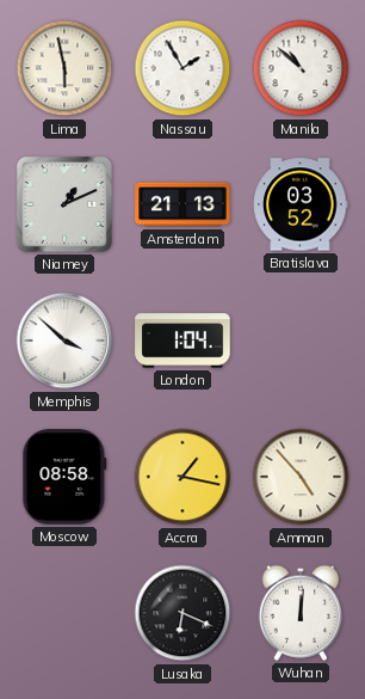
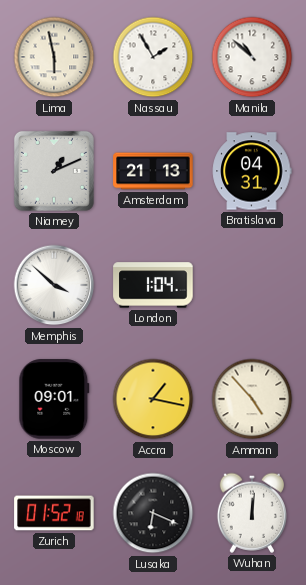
Bratislava: 03:52 -> 04:31
Moscow: 08:58 -> 09:01
Zurich: none -> 01:52
